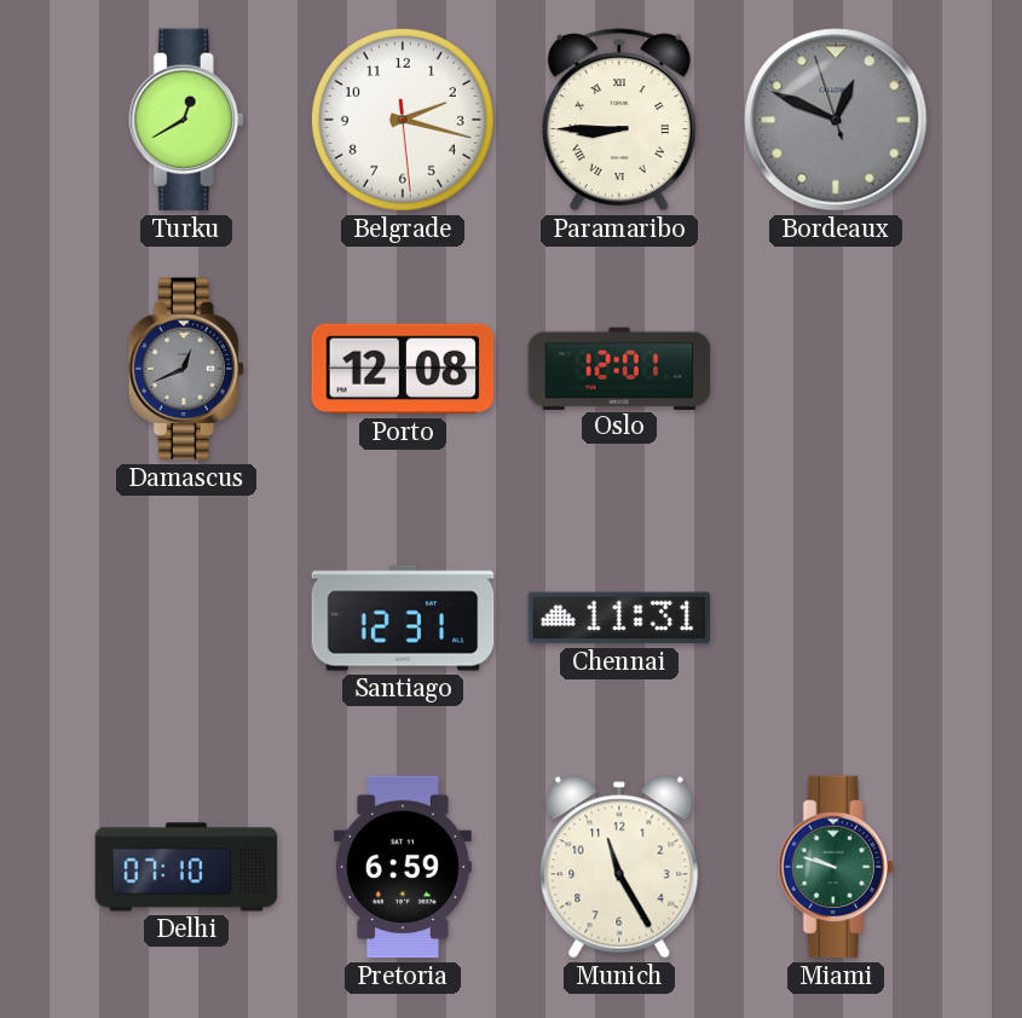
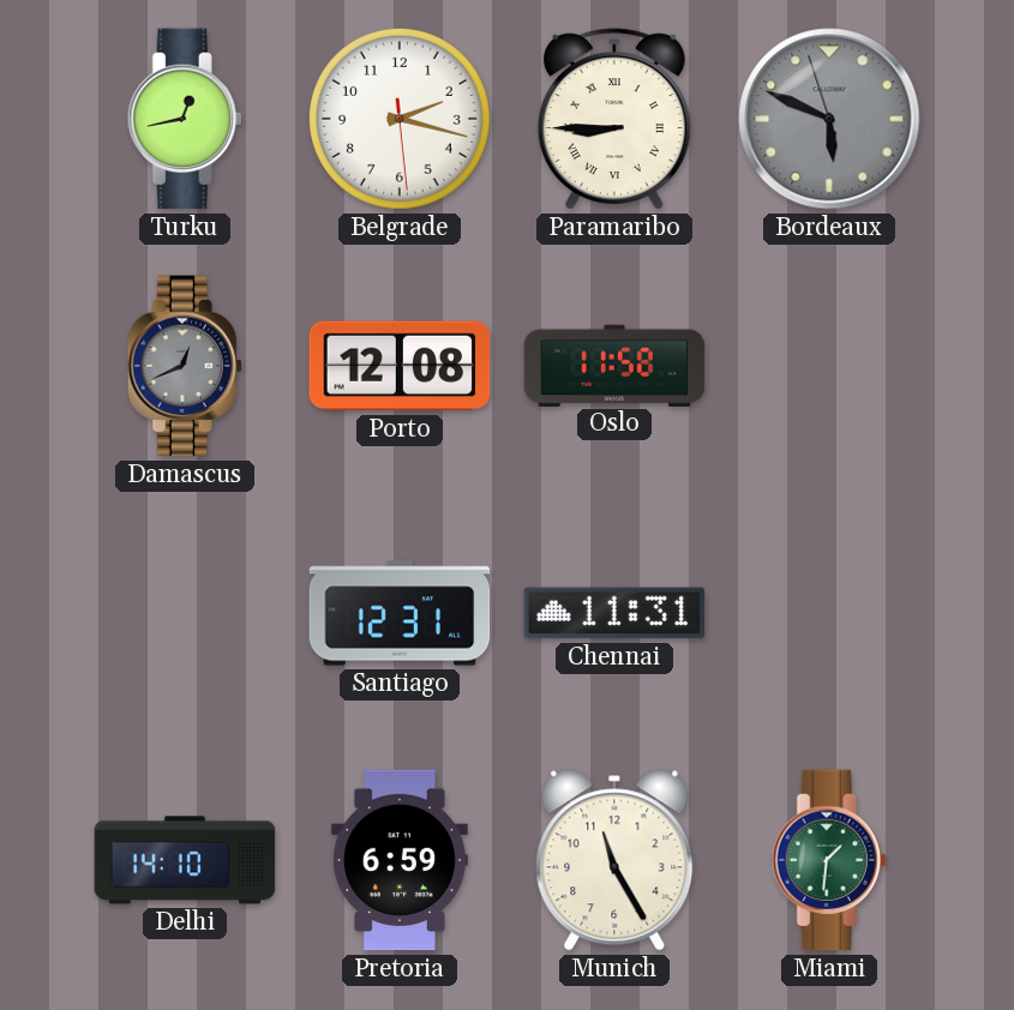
Turku: 12:40 -> 12:43
Bordeaux: 12:48 -> 5:48
Oslo: 12:01 -> 11:58
Delhi: 07:10 -> 14:10
Miami: 9:48 -> 1:31
